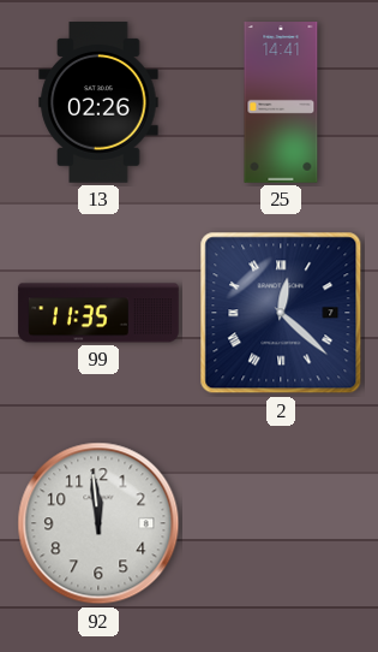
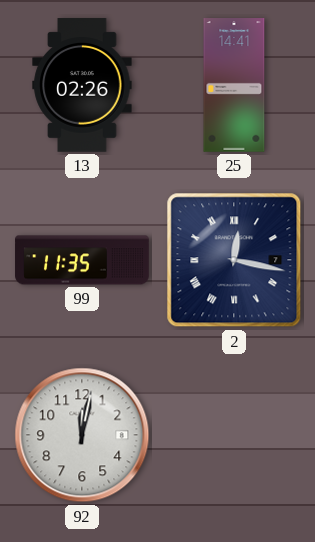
2: 12:22 -> 12:17
92: 11:59 -> 12:02
